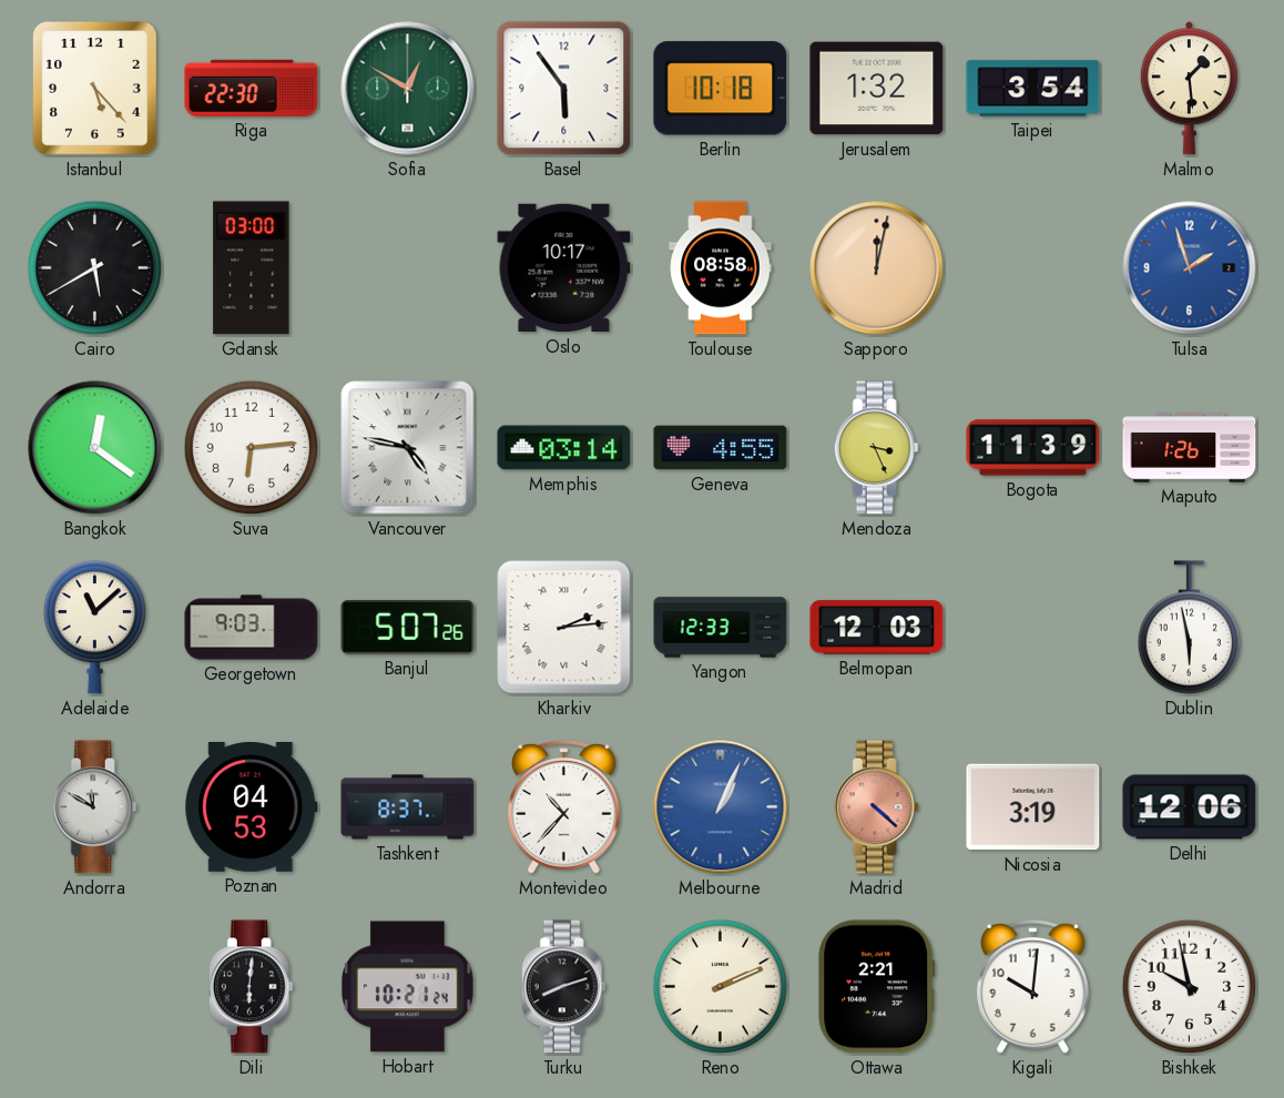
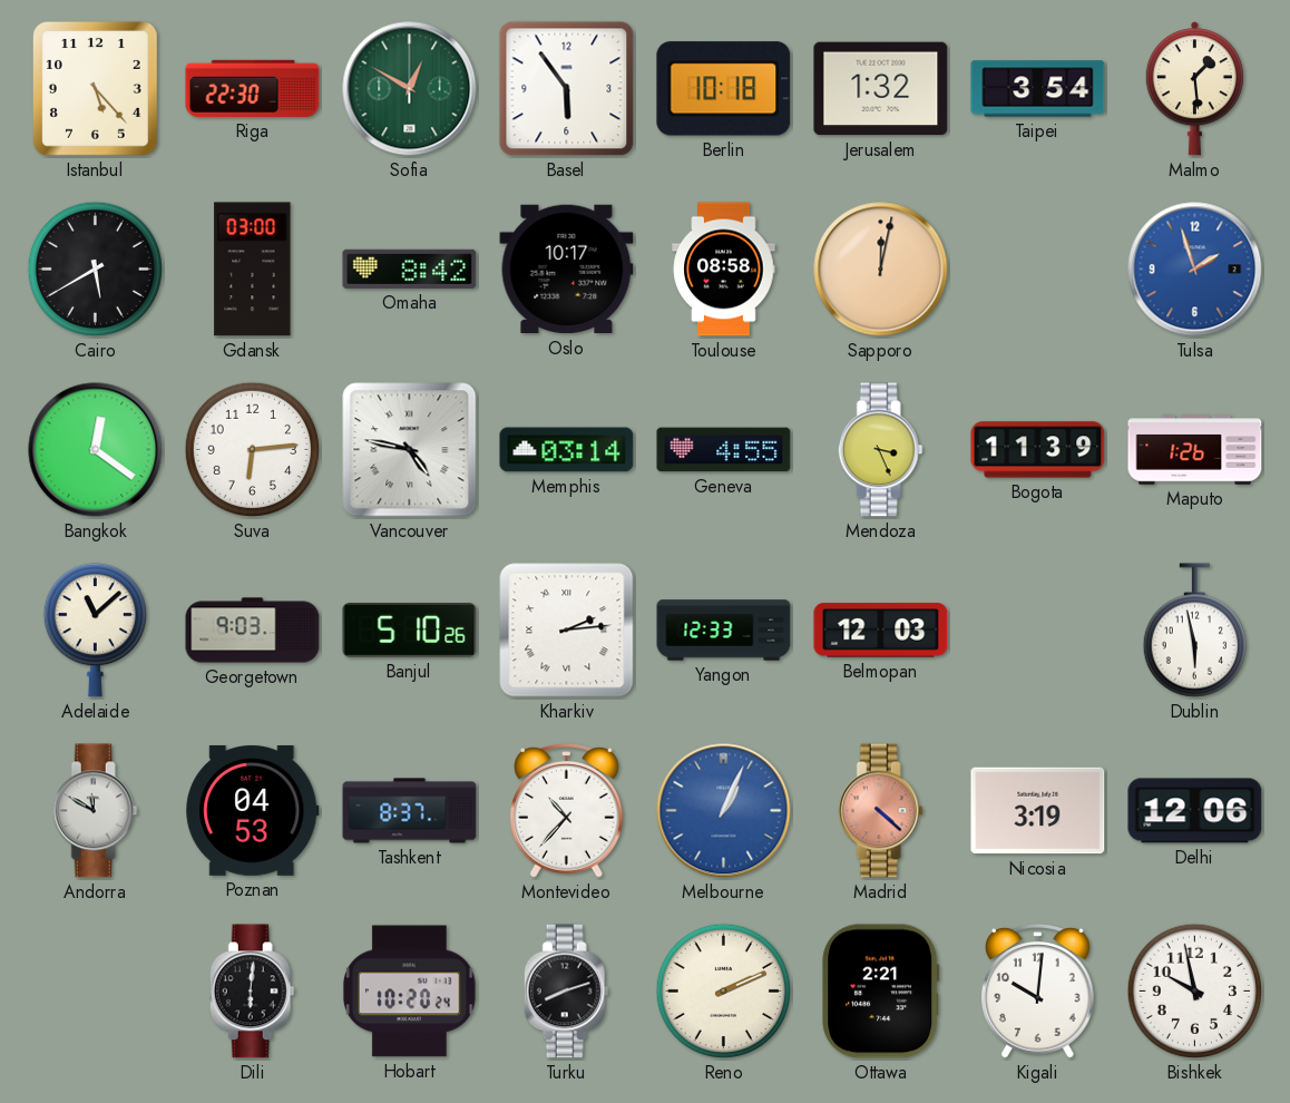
Omaha: none -> 8:42
Banjul: 5:07 -> 5:10
Hobart: 10:21 -> 10:20
